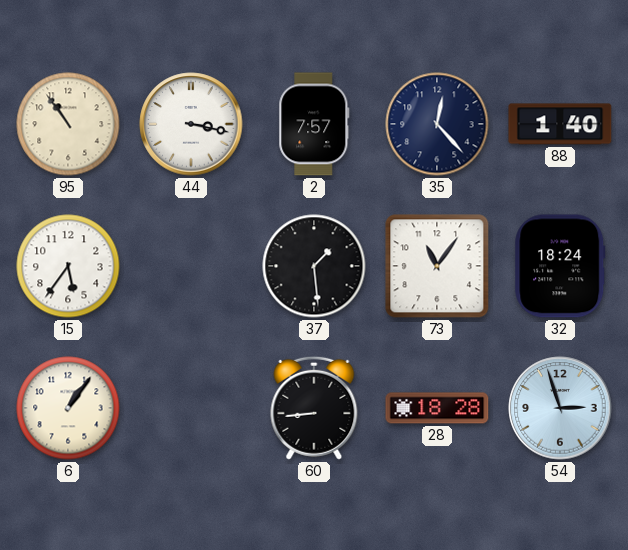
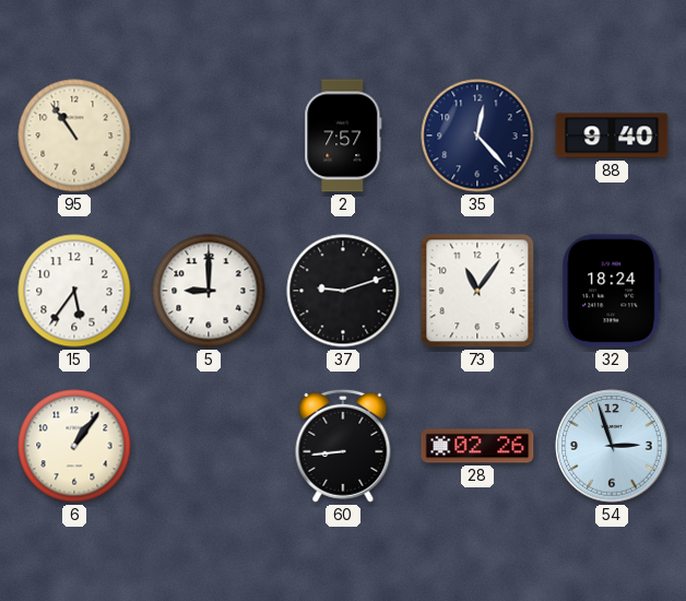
44: 3:17 -> none
88: 1:40 -> 9:40
5: none -> 9:00
37: 1:29 -> 9:12
28: 18:28 -> 02:26
